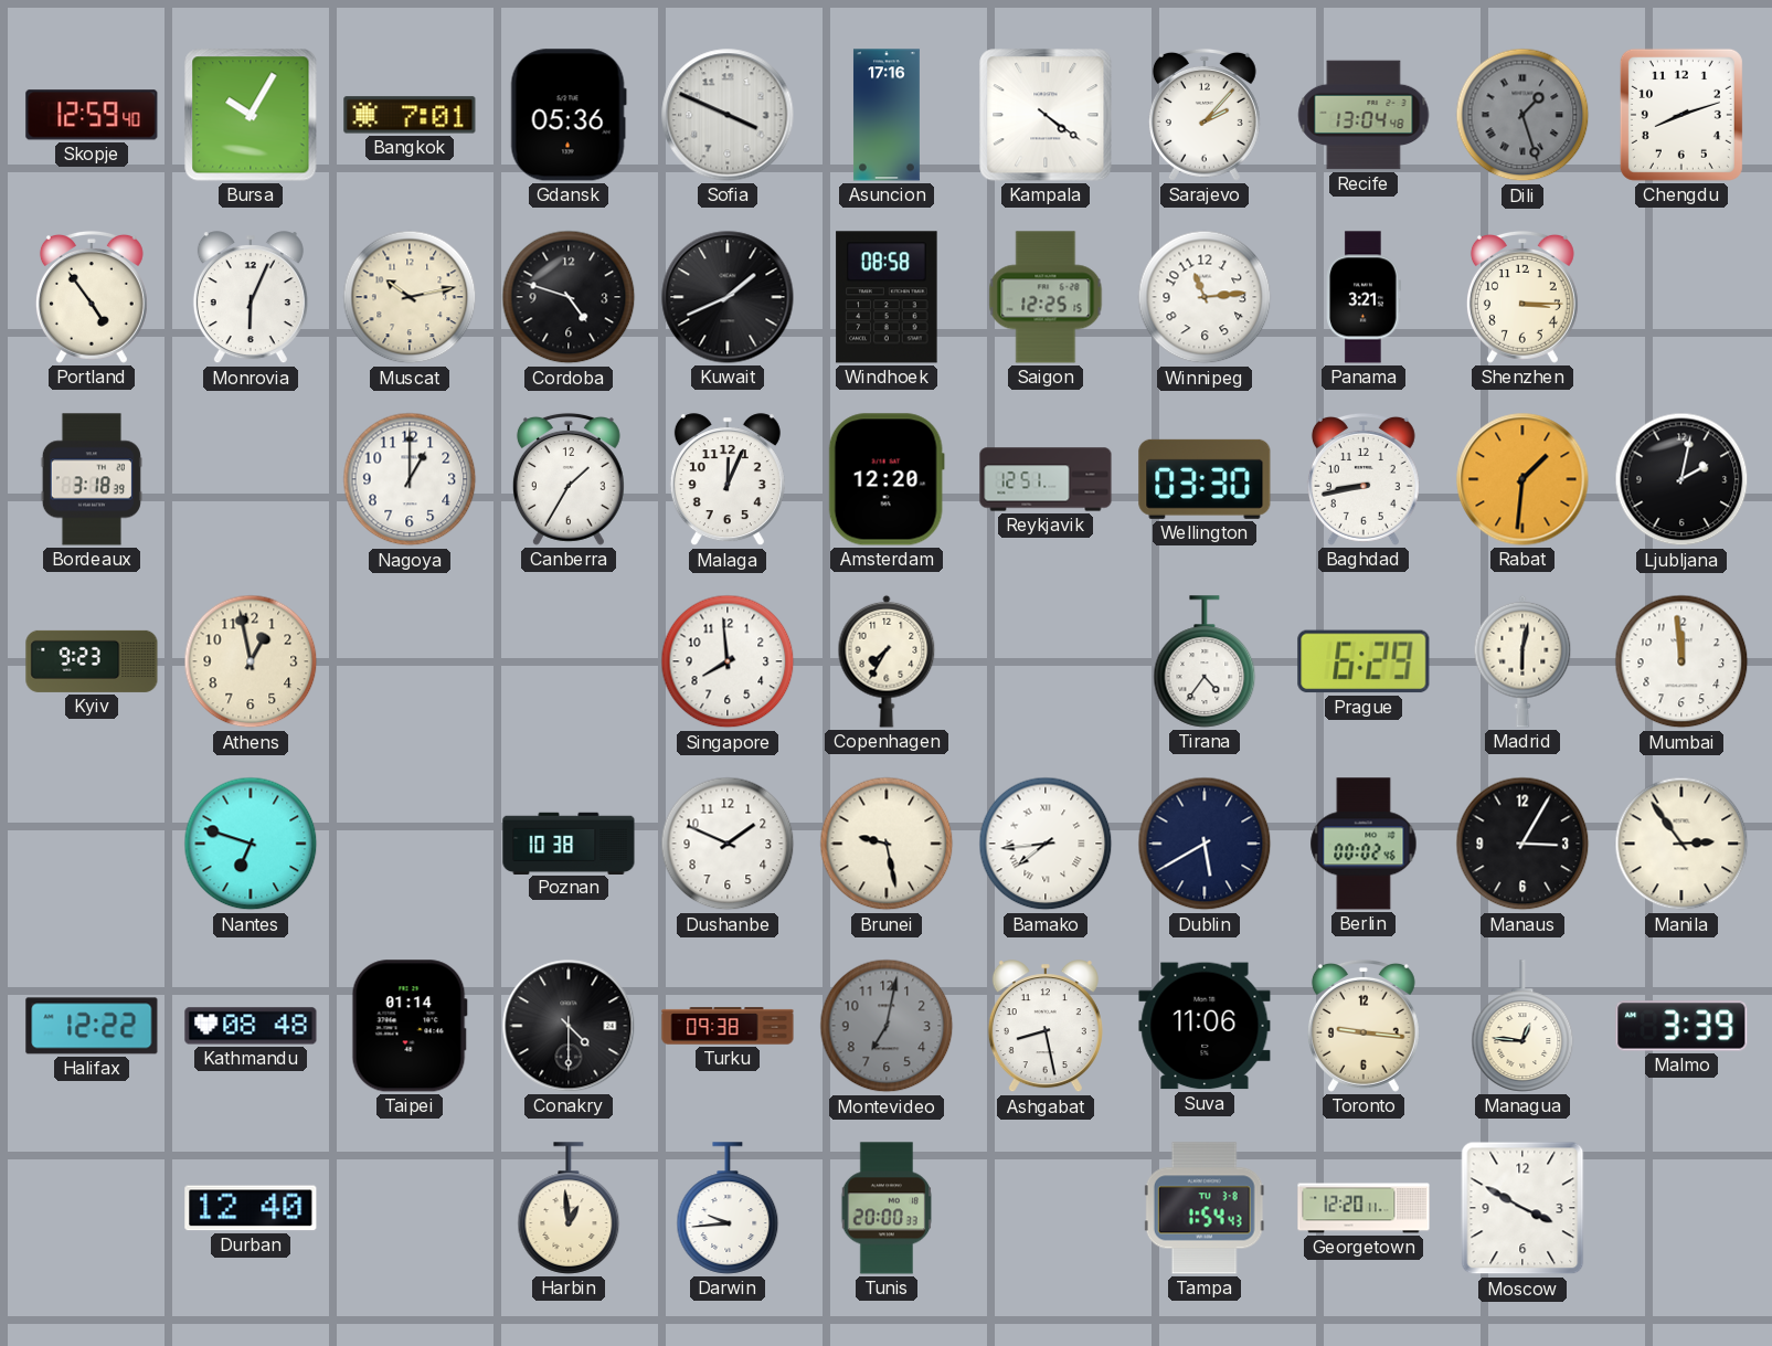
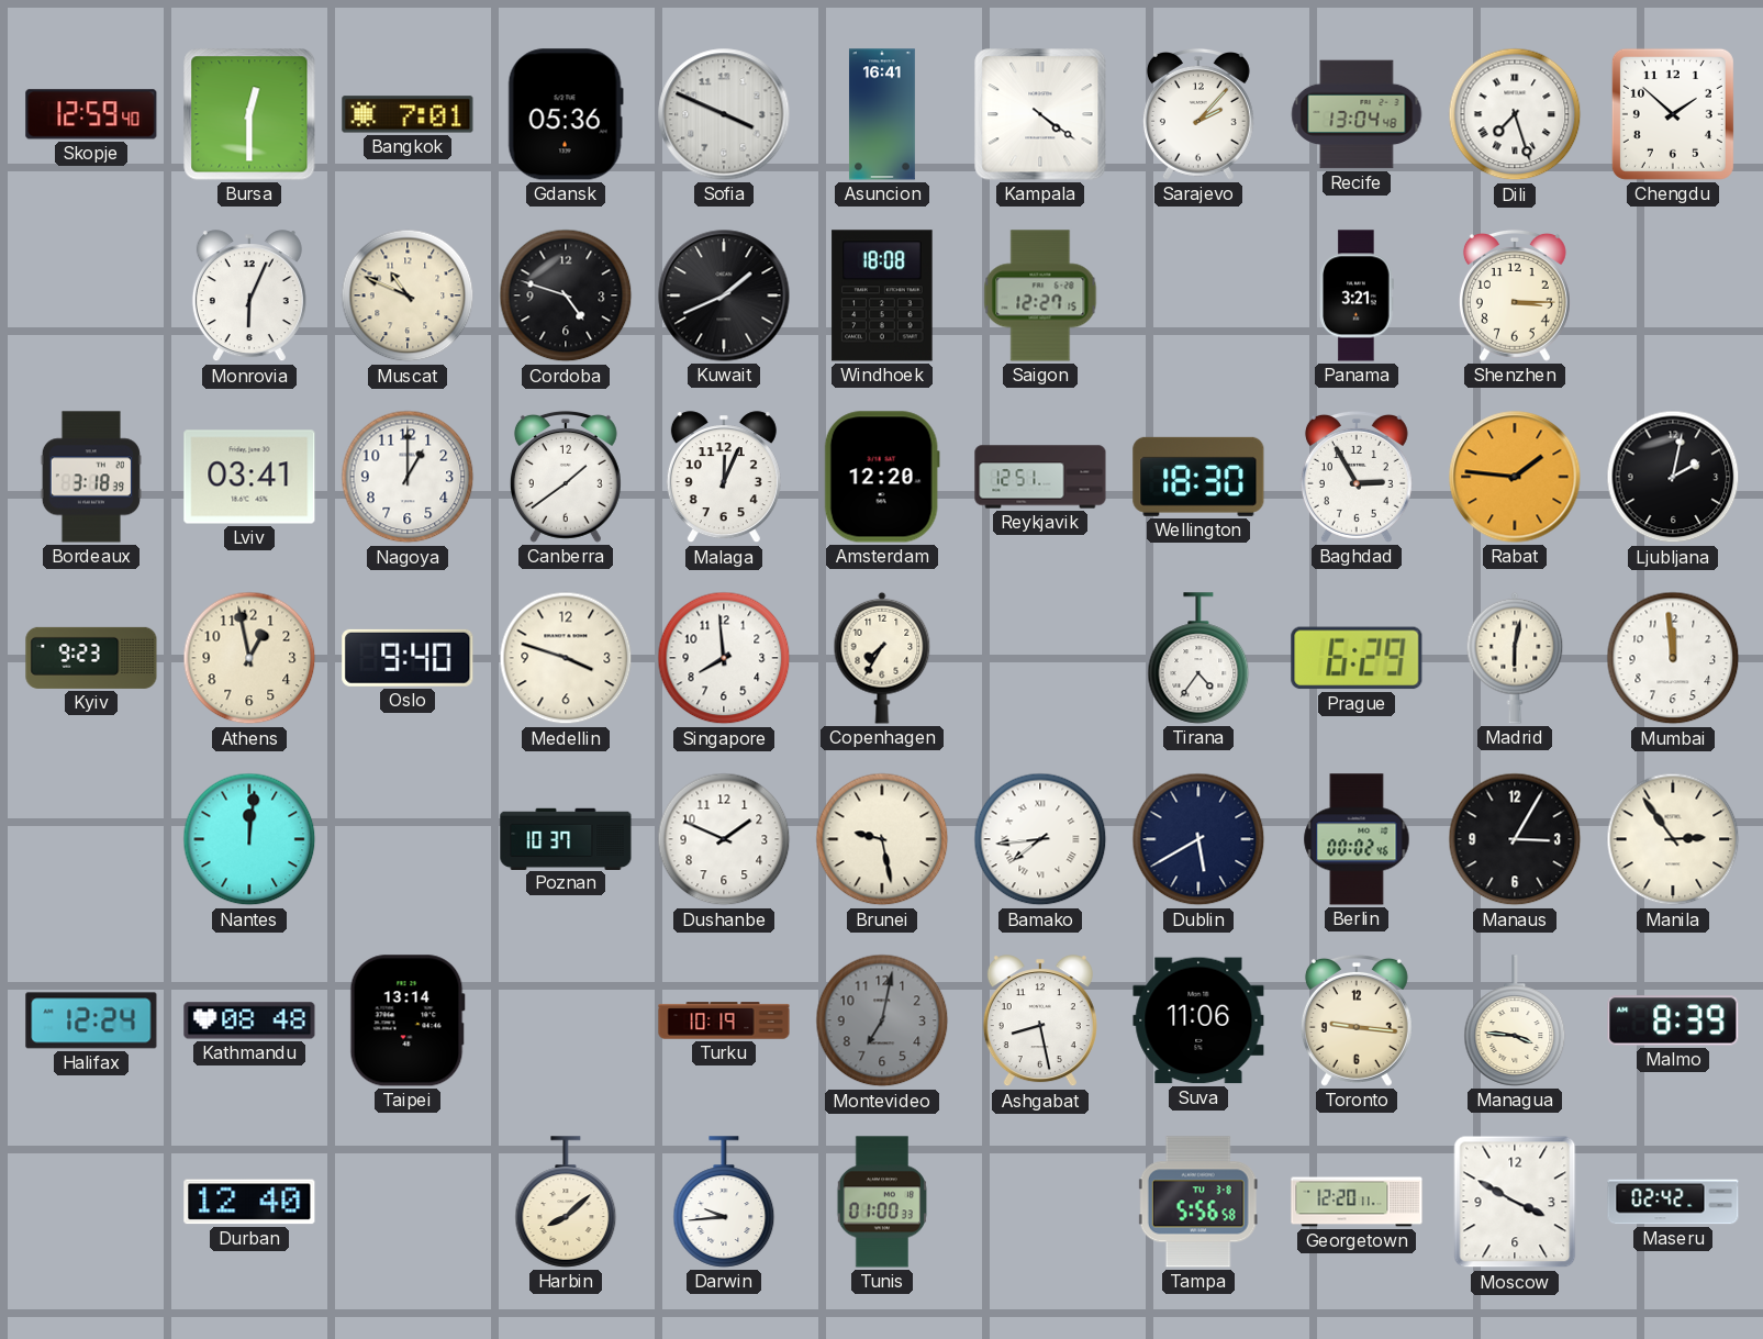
Bursa: 10:05 -> 12:30
Asuncion: 17:16 -> 16:41
Dili: 1:27 -> 7:27
Dili dial: grey -> white
Chengdu: 8:12 -> 1:52
Portland: 4:54 -> none
Muscat: 10:13 -> 10:49
Windhoek: 08:58 -> 18:08
Saigon: 12:25 -> 12:27
Winnipeg: 11:14 -> none
Lviv: none -> 03:41
Canberra: 1:35 -> 1:39
Wellington: 03:30 -> 18:30
Baghdad: 8:43 -> 2:55
Rabat: 1:31 -> 1:46
Oslo: none -> 9:40
Medellin: none -> 3:48
Nantes: 6:48 -> 12:01
Poznan: 10:38 -> 10:37
Halifax: 12:22 -> 12:24
Taipei: 01:14 -> 13:14
Conakry: 4:30 -> none
Turku: 09:38 -> 10:19
Managua: 12:46 -> 3:46
Malmo: 3:39 -> 8:39
Harbin: 12:59 -> 8:08
Tunis: 20:00 -> 01:00
Tampa: 1:54 -> 5:56
Maseru: none -> 02:42
